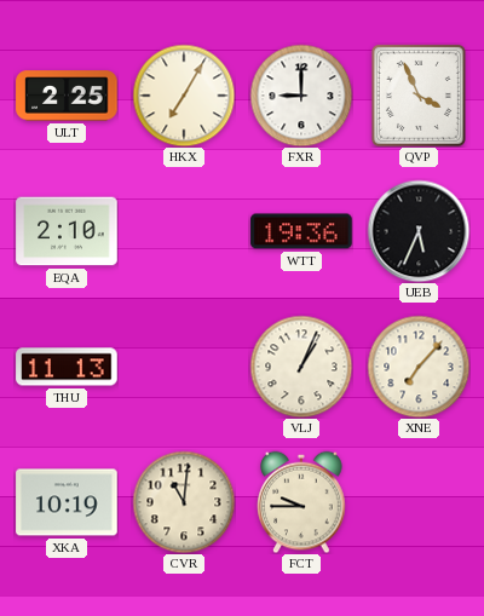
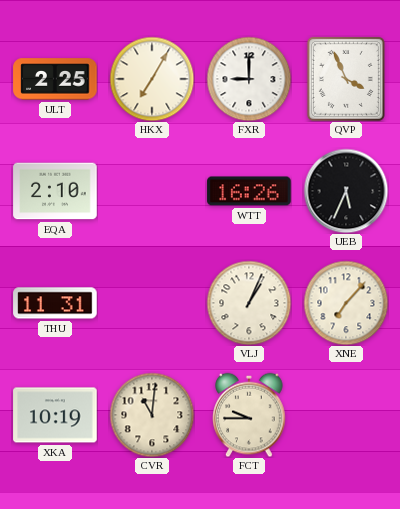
WTT: 19:36 -> 16:26
THU: 11:13 -> 11:31
